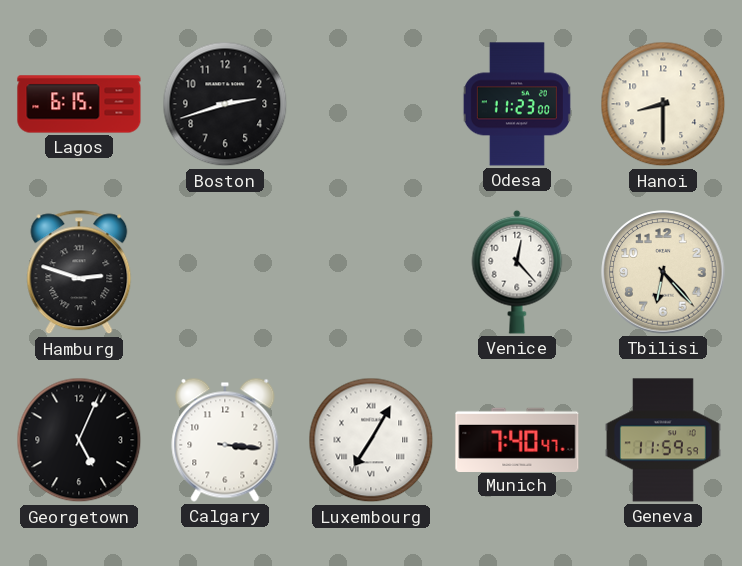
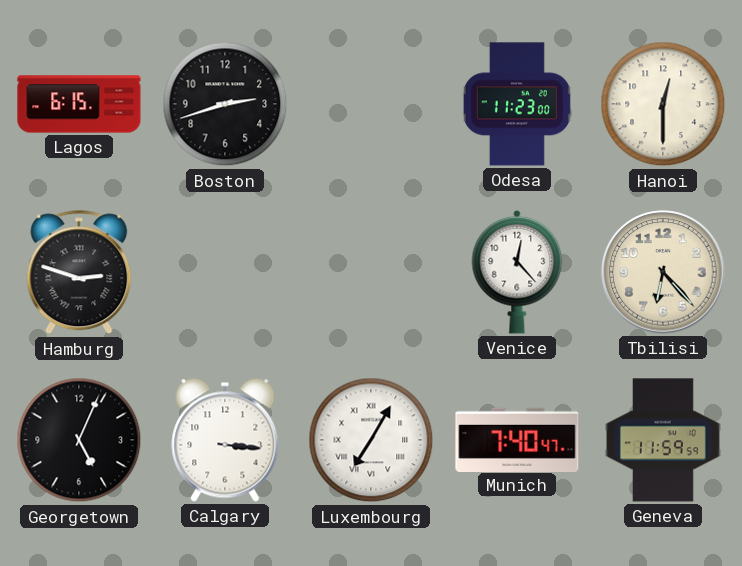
Hanoi: 8:30 -> 12:30
